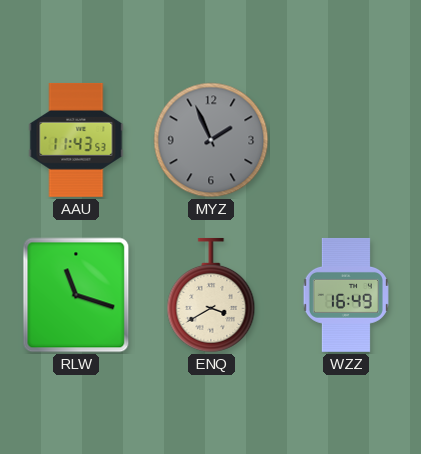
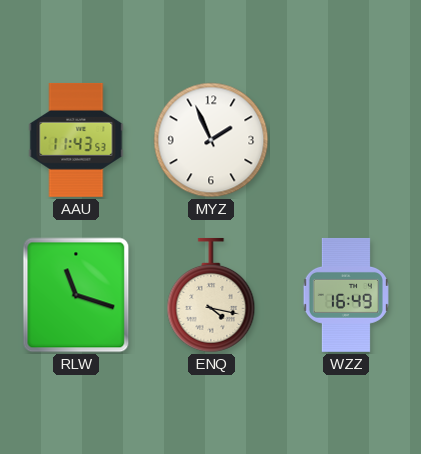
MYZ dial: grey -> white
ENQ: 3:40 -> 4:17
